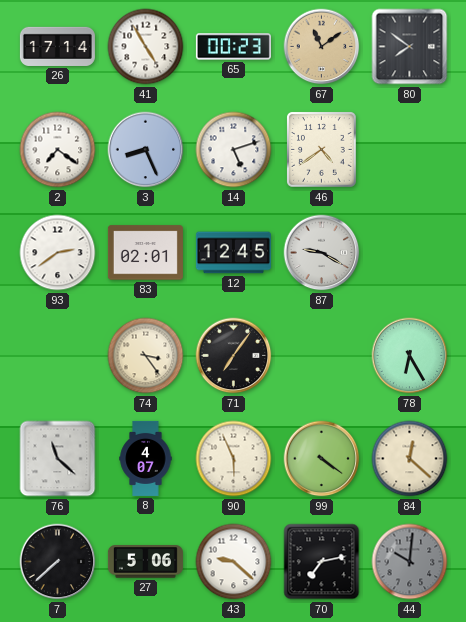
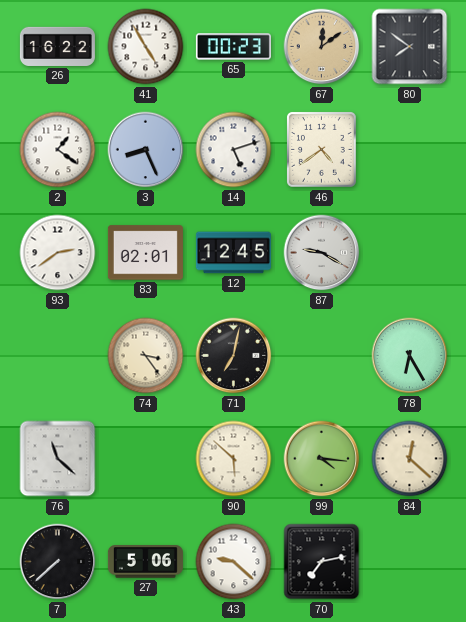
26: 17:14 -> 16:22
67: 11:09 -> 12:09
2: 7:21 -> 1:21
71: 7:06 -> 7:02
8: 4:07 -> none
90: 5:56 -> 5:52
99: 4:21 -> 4:16
44: 10:01 -> none
